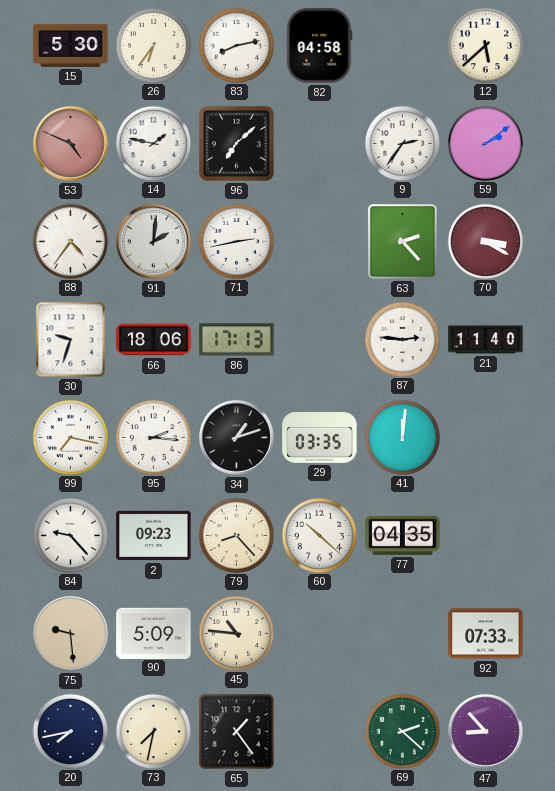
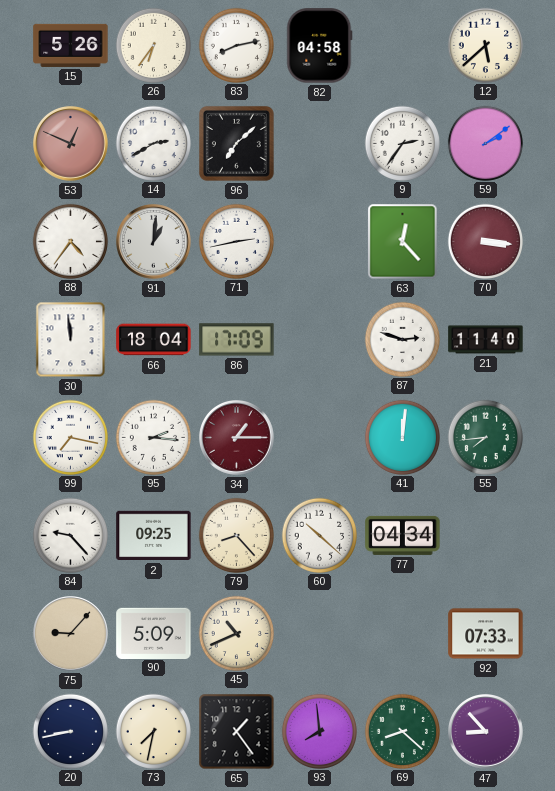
15: 5:30 -> 5:26
53: 4:49 -> 12:49
14: 1:47 -> 2:40
91: 2:01 -> 1:01
63: 2:23 -> 12:23
70: 3:20 -> 3:16
30: 9:33 -> 11:59
66: 18:06 -> 18:04
86: 17:13 -> 17:09
87: 2:46 -> 2:48
34: 1:12 -> 1:15
34 dial: black -> burgundy
29: 03:35 -> none
55: none -> 7:44
2: 09:23 -> 09:25
77: 04:35 -> 04:34
75: 9:29 -> 9:07
45: 10:46 -> 10:41
20: 7:43 -> 8:43
93: none -> 7:59
69: 2:22 -> 8:22
